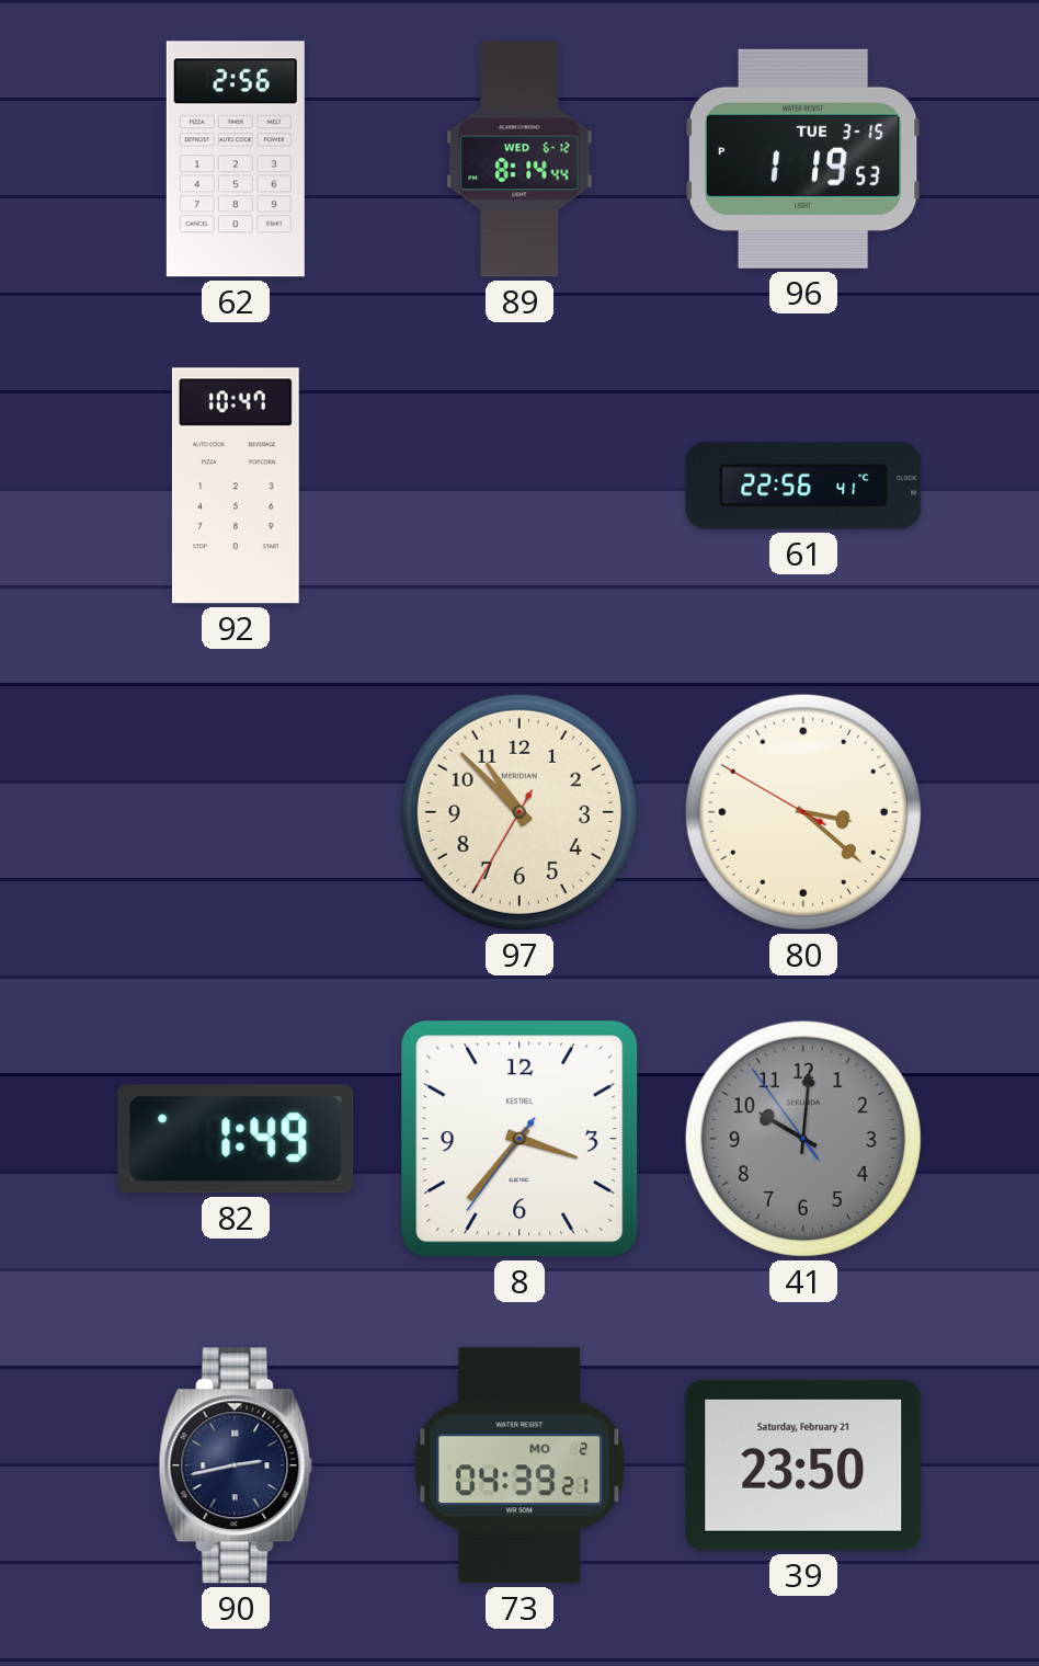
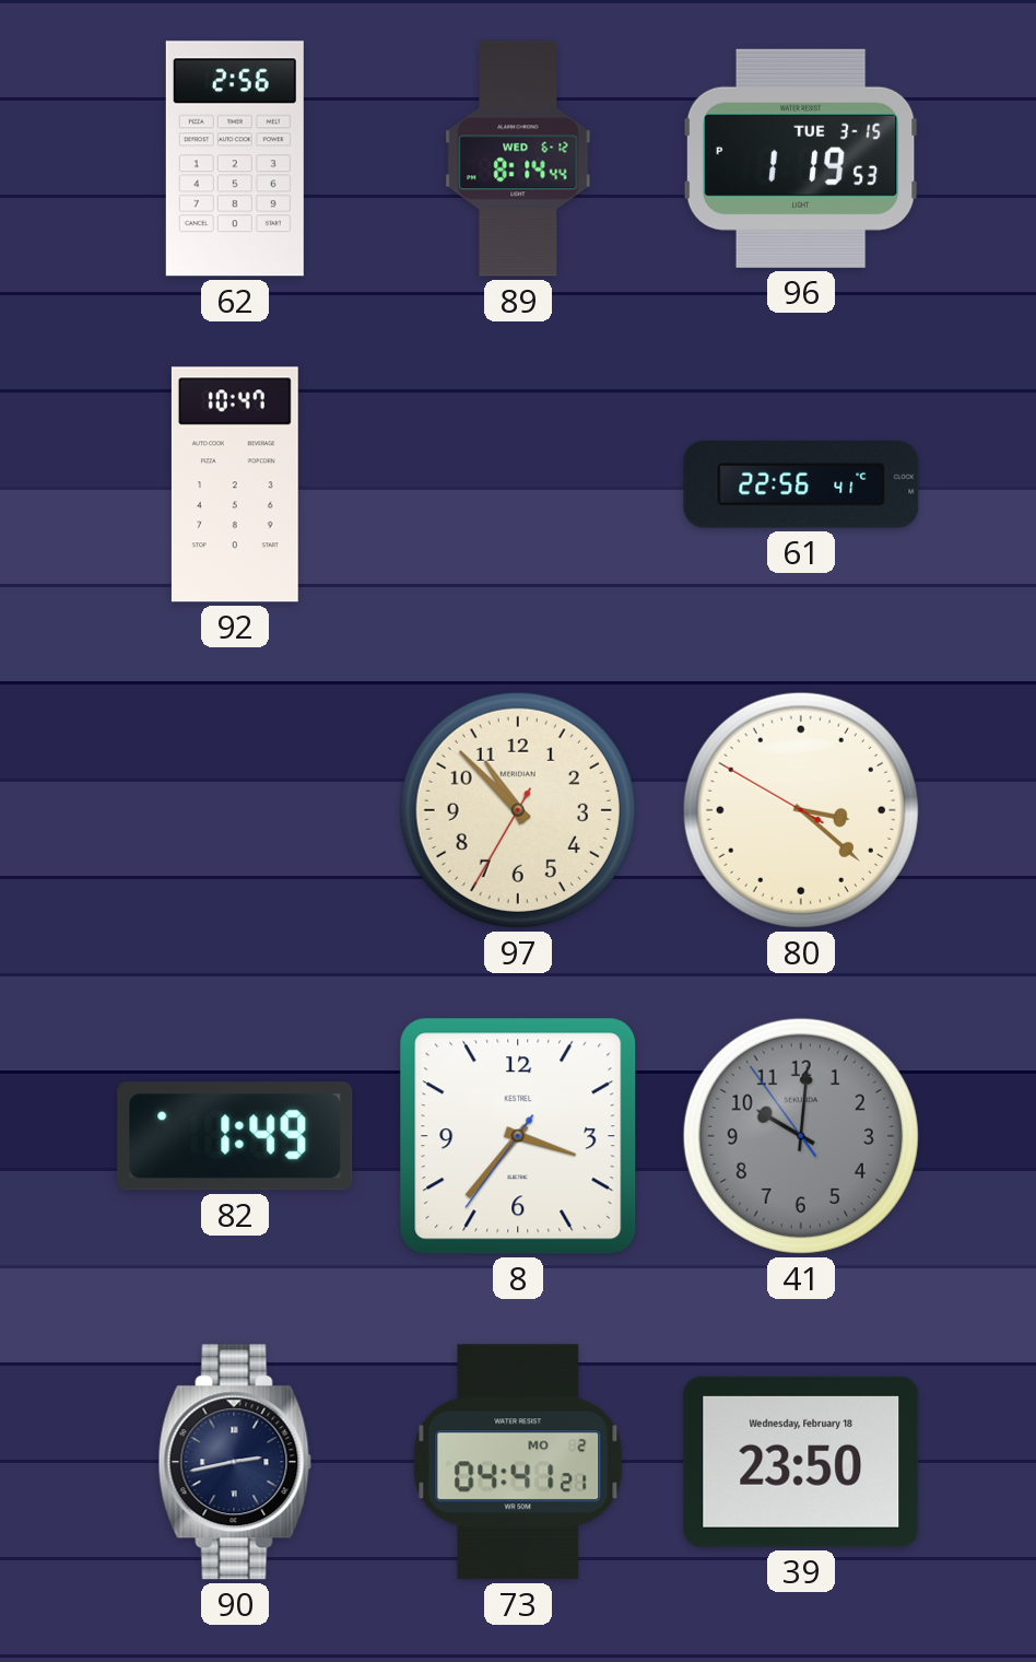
73: 04:39 -> 04:41
39 date: Saturday, February 21 -> Wednesday, February 18
